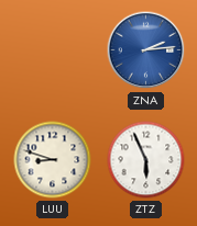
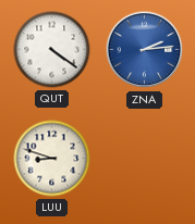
QUT: none -> 4:21
ZTZ: 5:56 -> none
